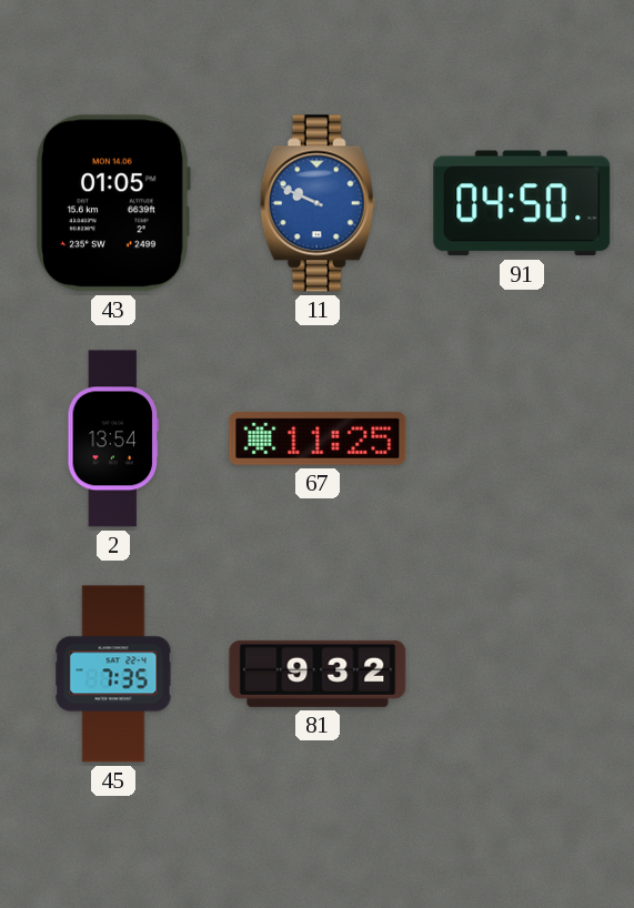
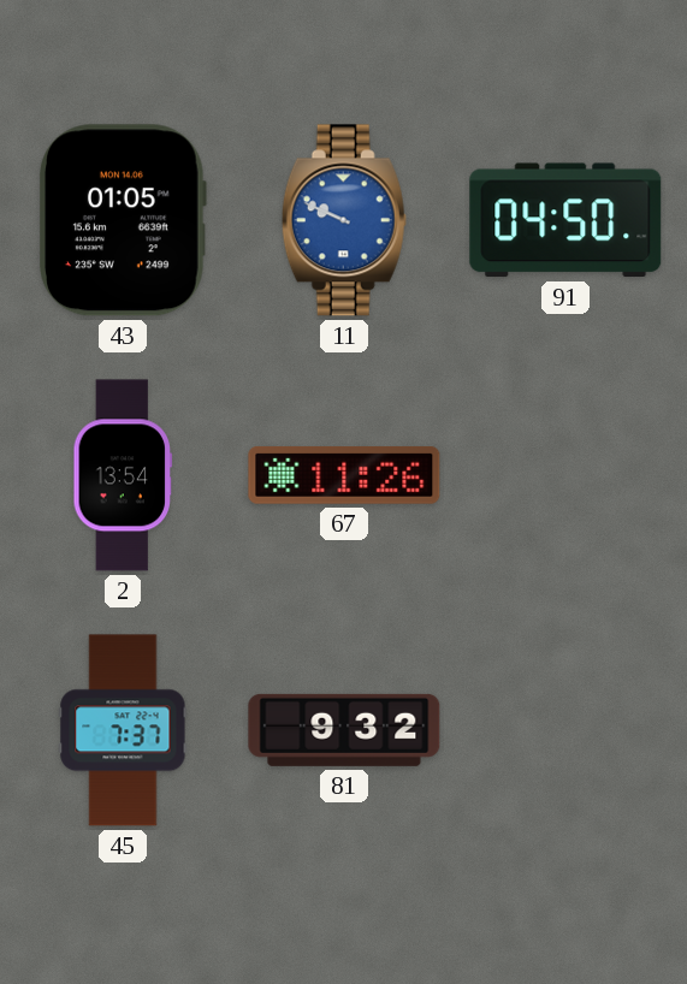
67: 11:25 -> 11:26
45: 7:35 -> 7:37
